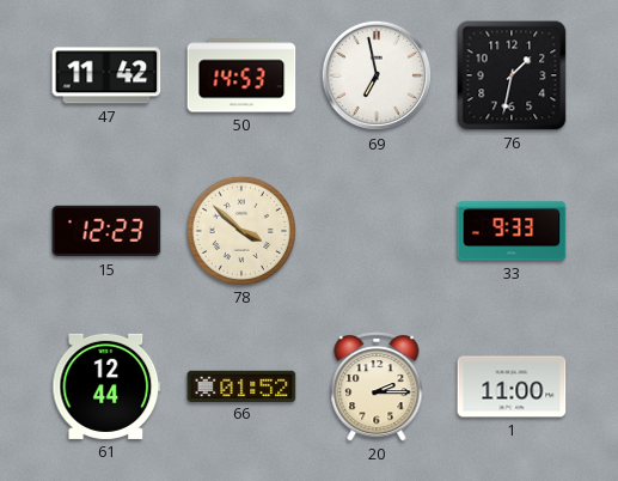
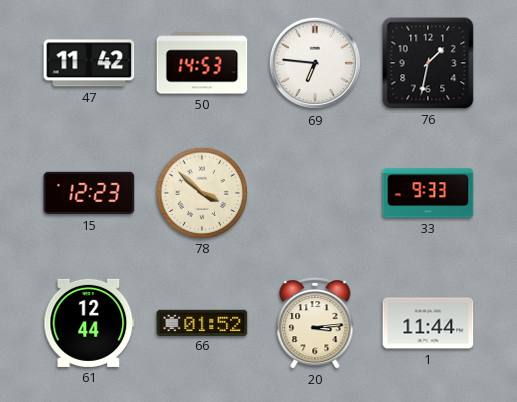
69: 6:58 -> 6:46
20: 2:15 -> 3:14
1: 11:00 -> 11:44
